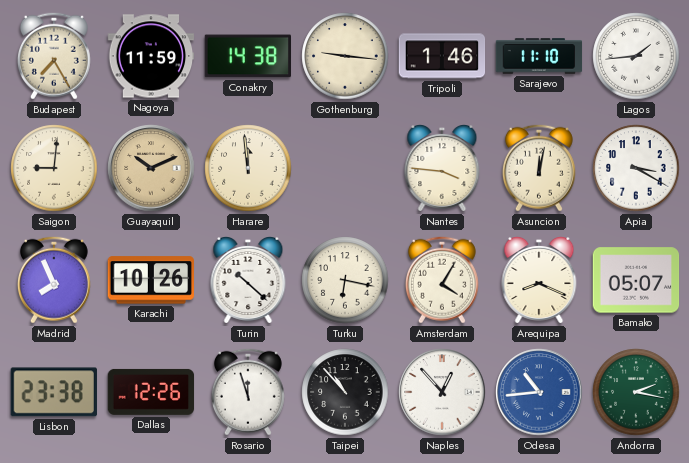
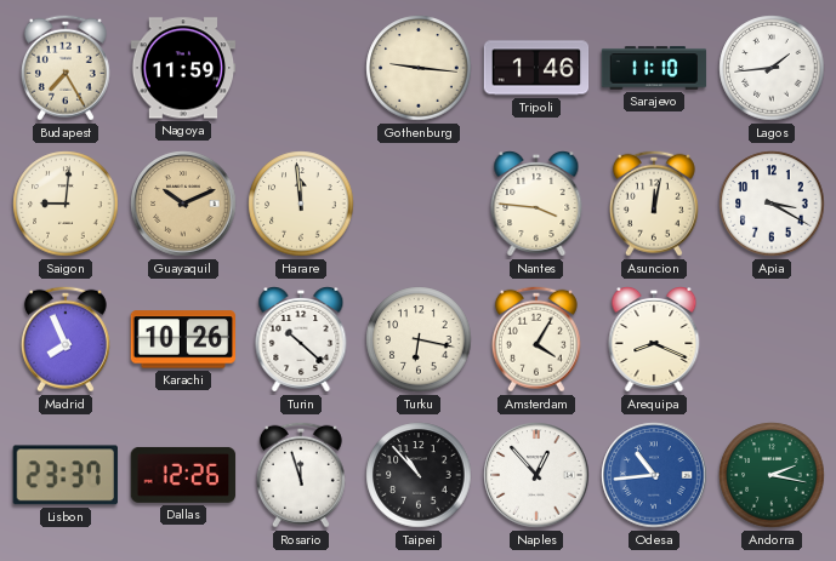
Conakry: 14:38 -> none
Bamako: 05:07 -> none
Lisbon: 23:38 -> 23:37
